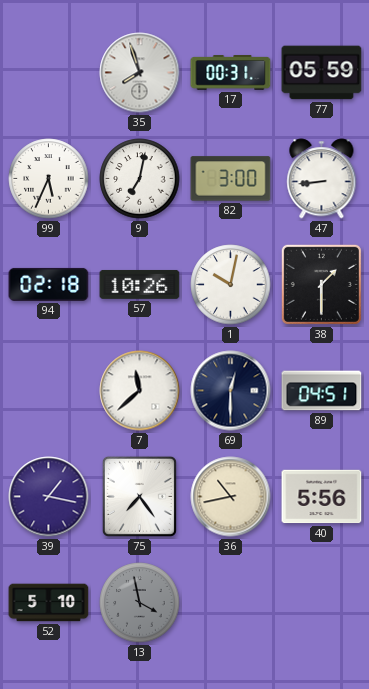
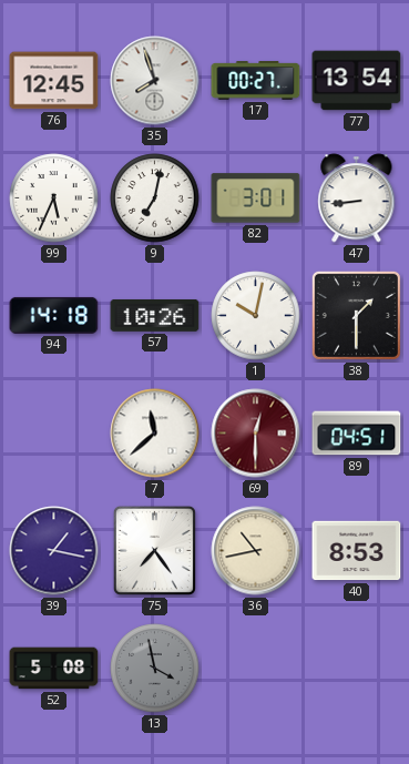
76: none -> 12:45
17: 00:31 -> 00:27
77: 05:59 -> 13:54
82: 3:00 -> 3:01
94: 02:18 -> 14:18
69 dial: navy -> burgundy
40: 5:56 -> 8:53
52: 5:10 -> 5:08
